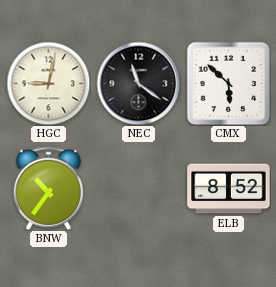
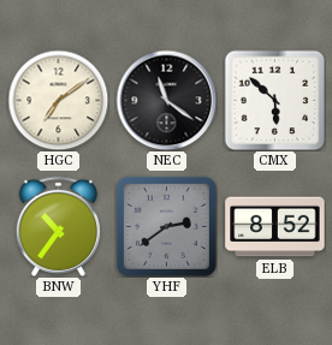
HGC: 9:02 -> 7:09
YHF: none -> 2:39
